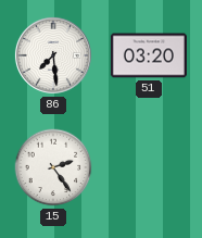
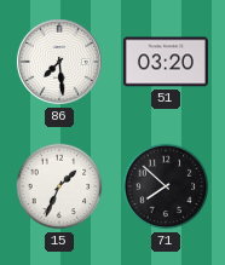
15: 2:24 -> 1:34
71: none -> 7:52
